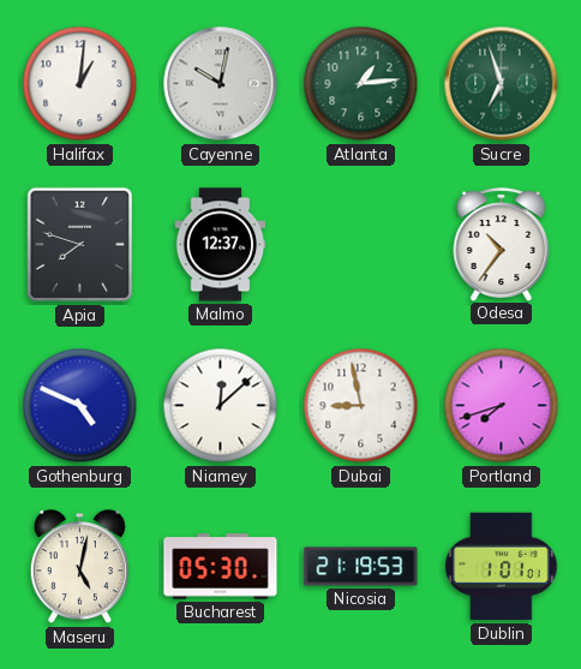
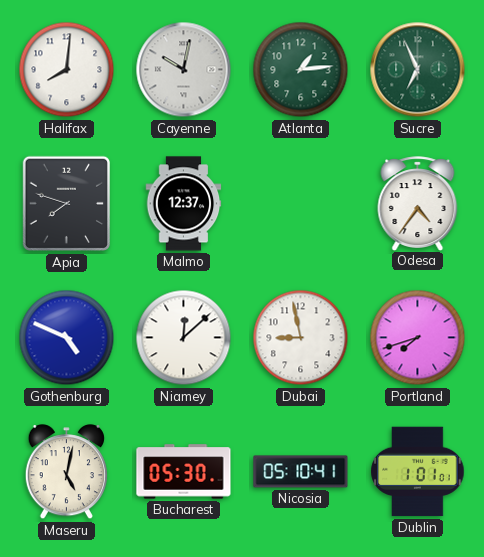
Halifax: 1:01 -> 8:01
Sucre: 6:57 -> 6:56
Odesa: 10:36 -> 4:36
Nicosia: 21:19 -> 05:10
